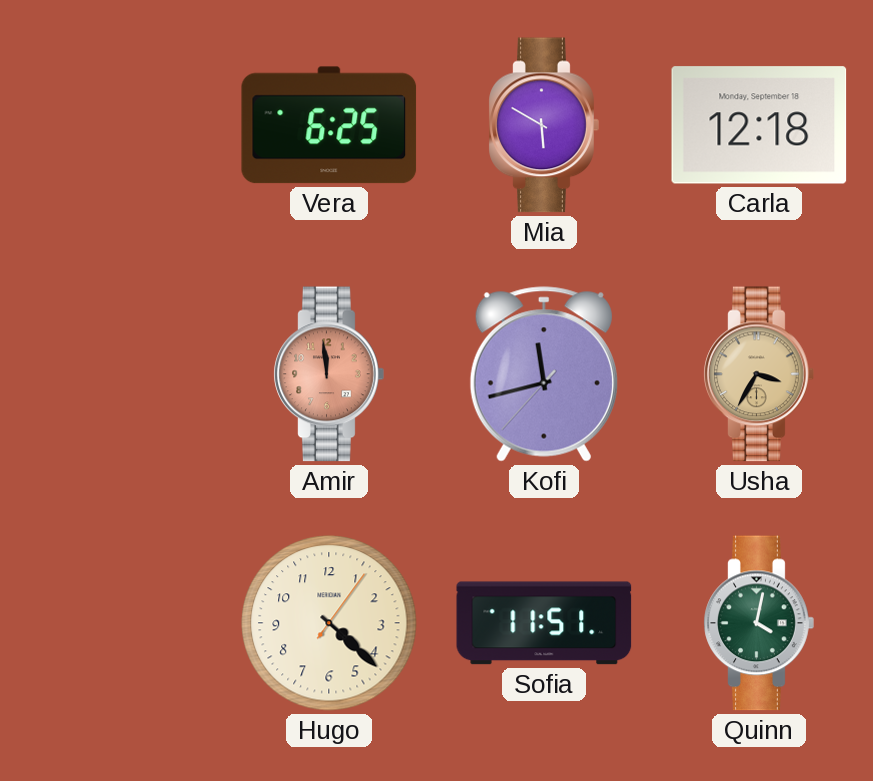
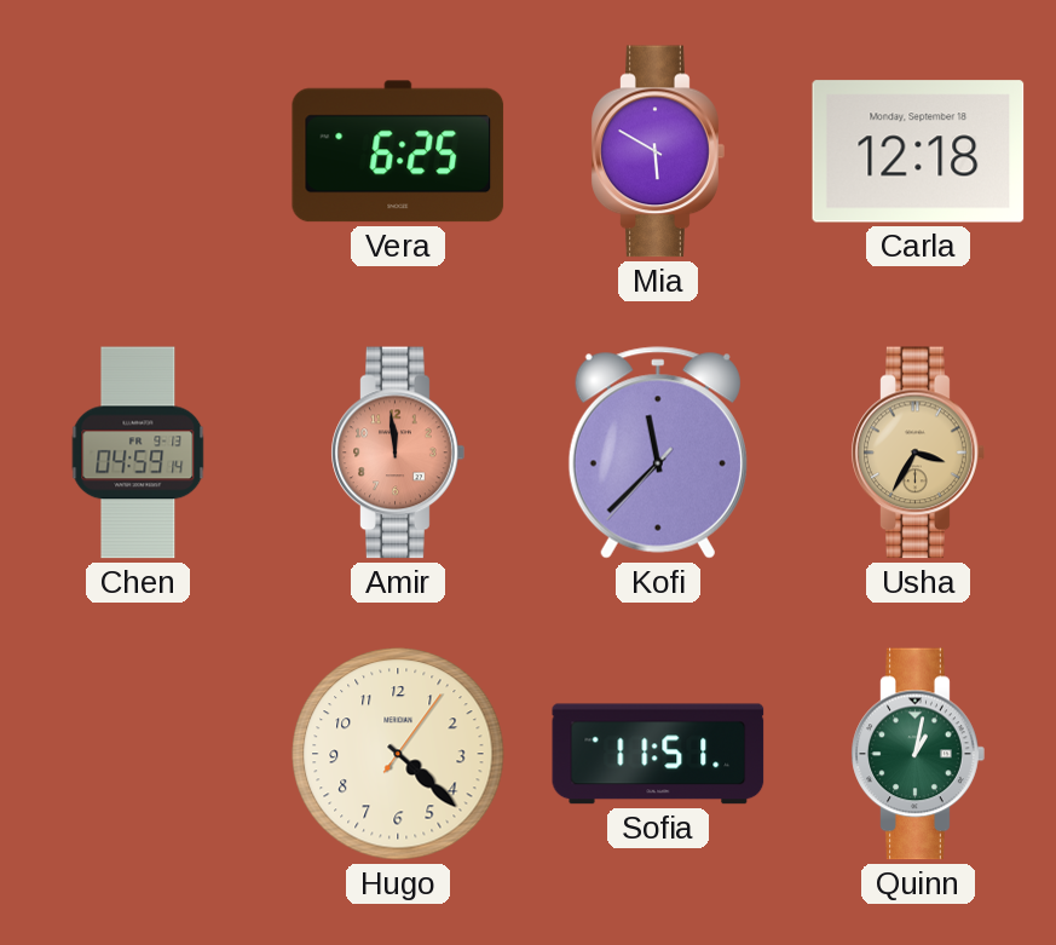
Chen: none -> 04:59
Kofi: 11:42 -> 11:37
Quinn: 4:02 -> 1:02
